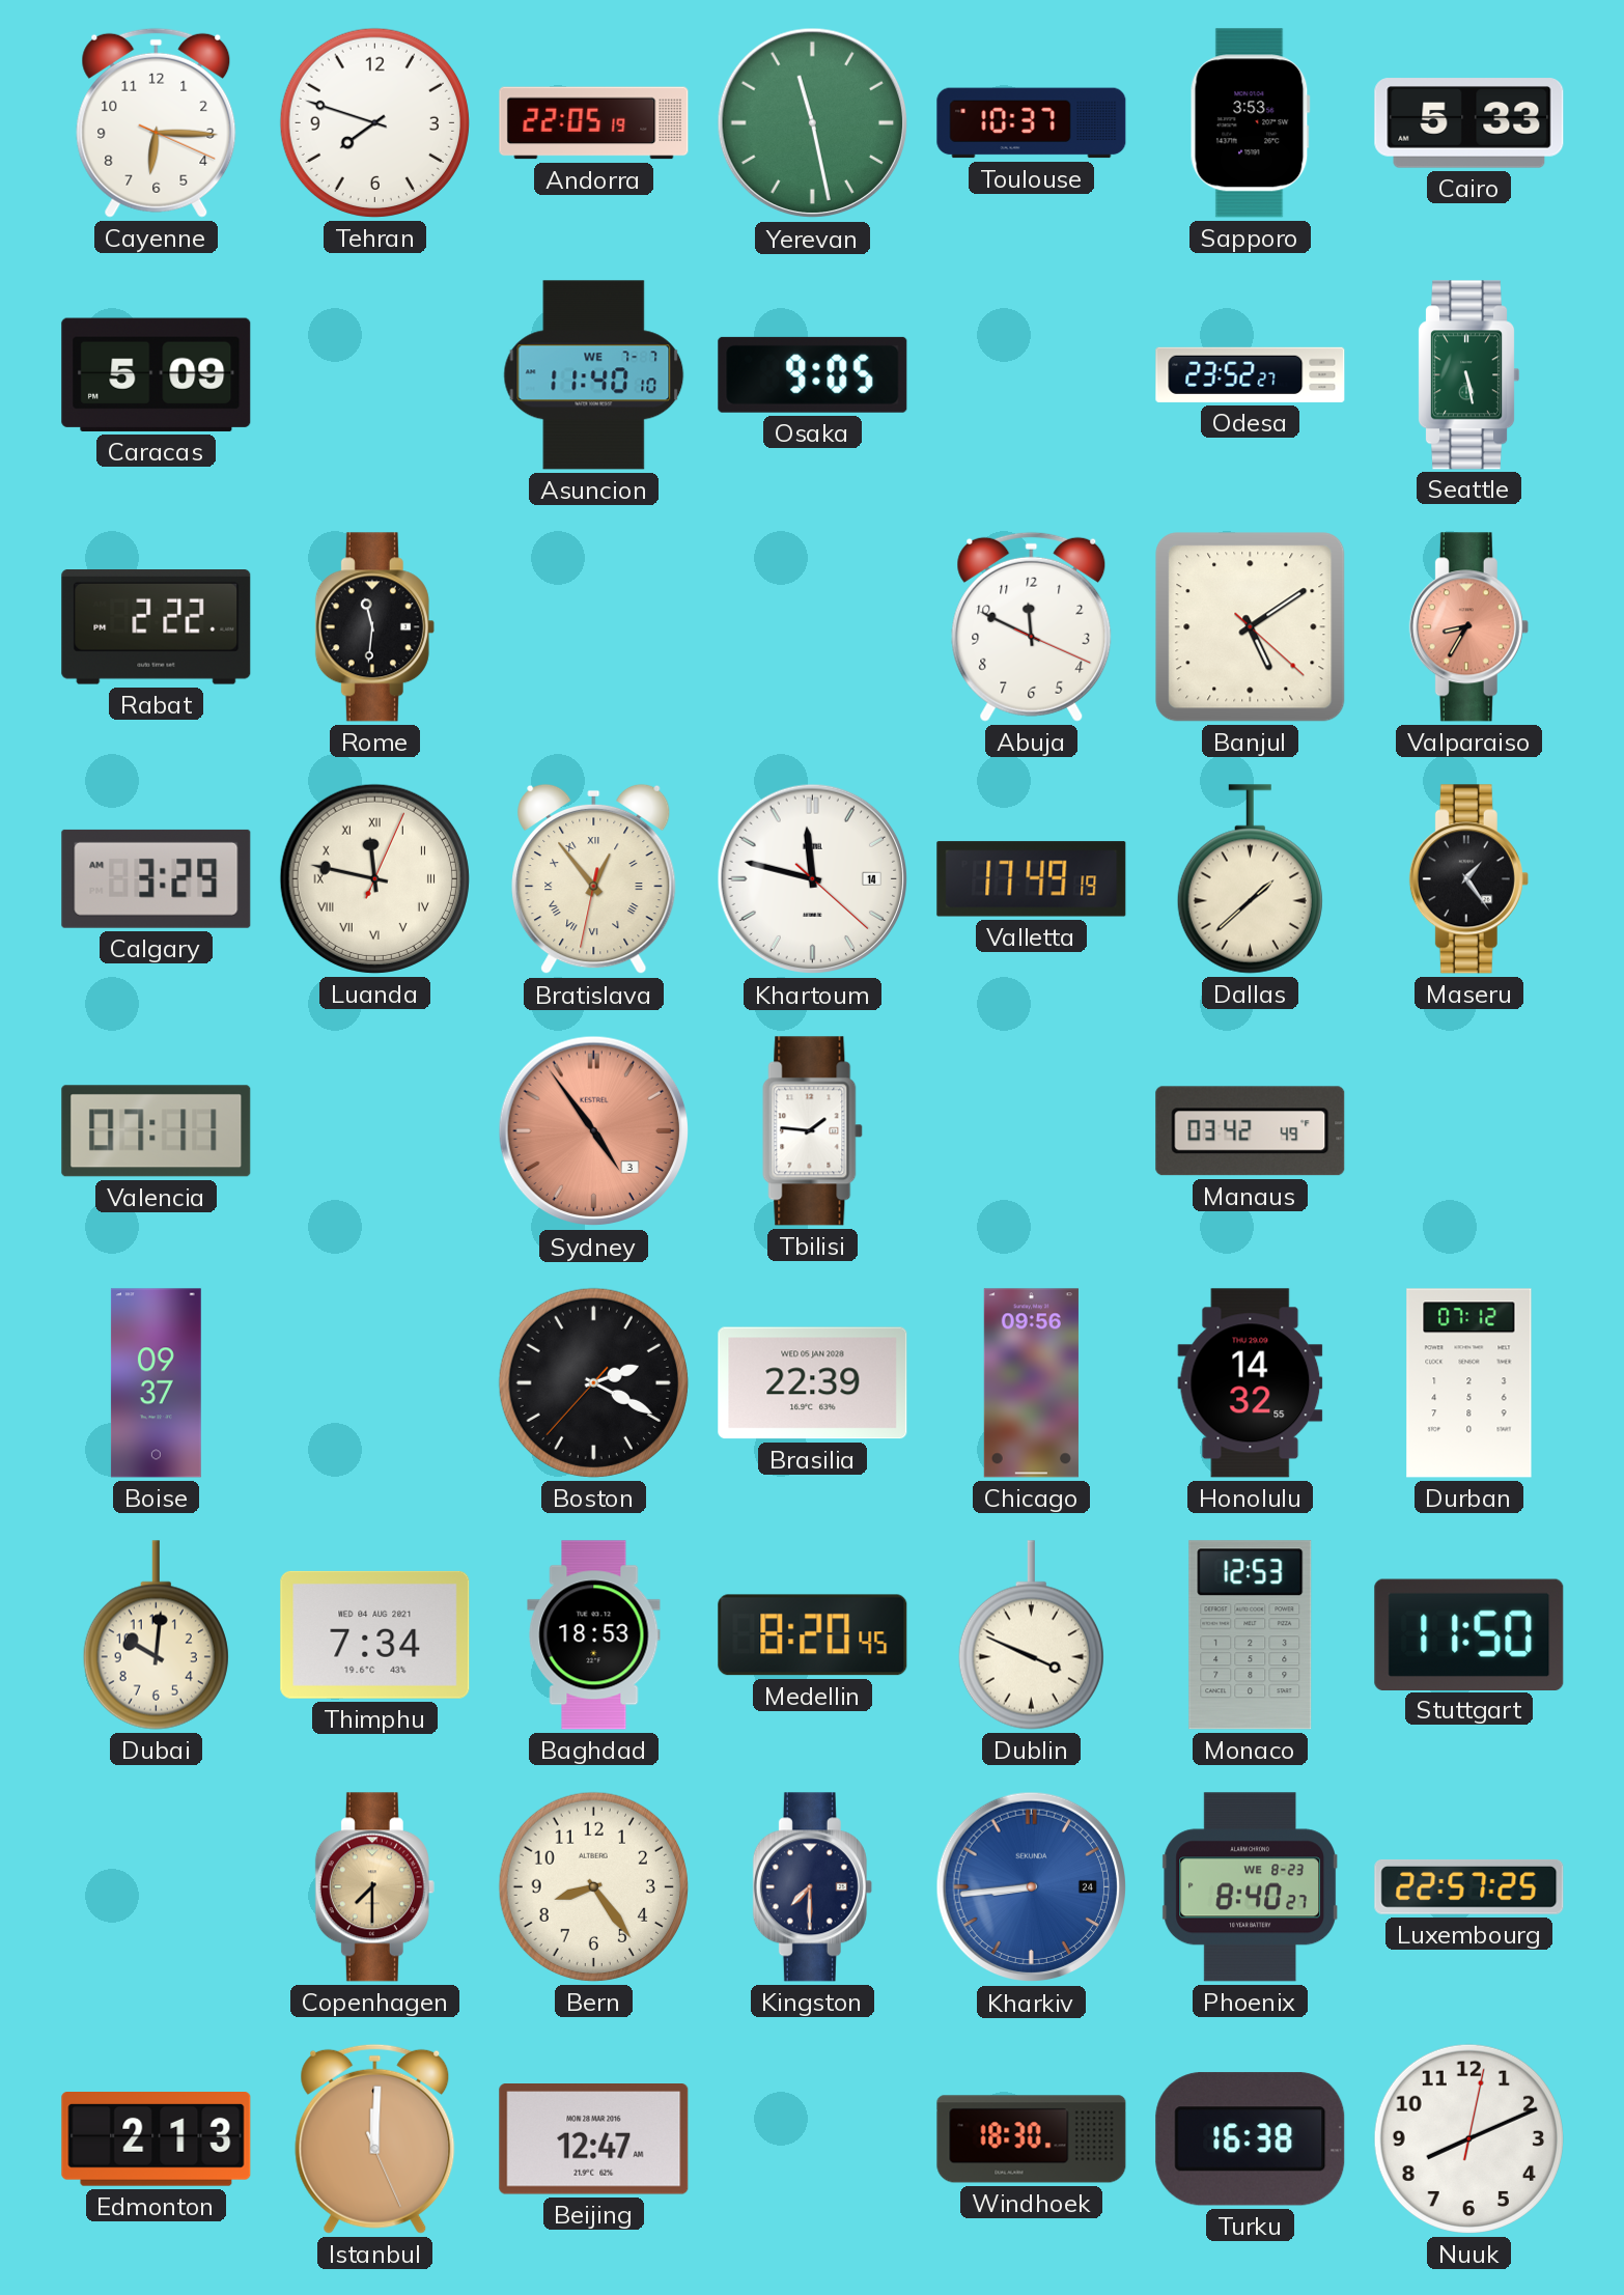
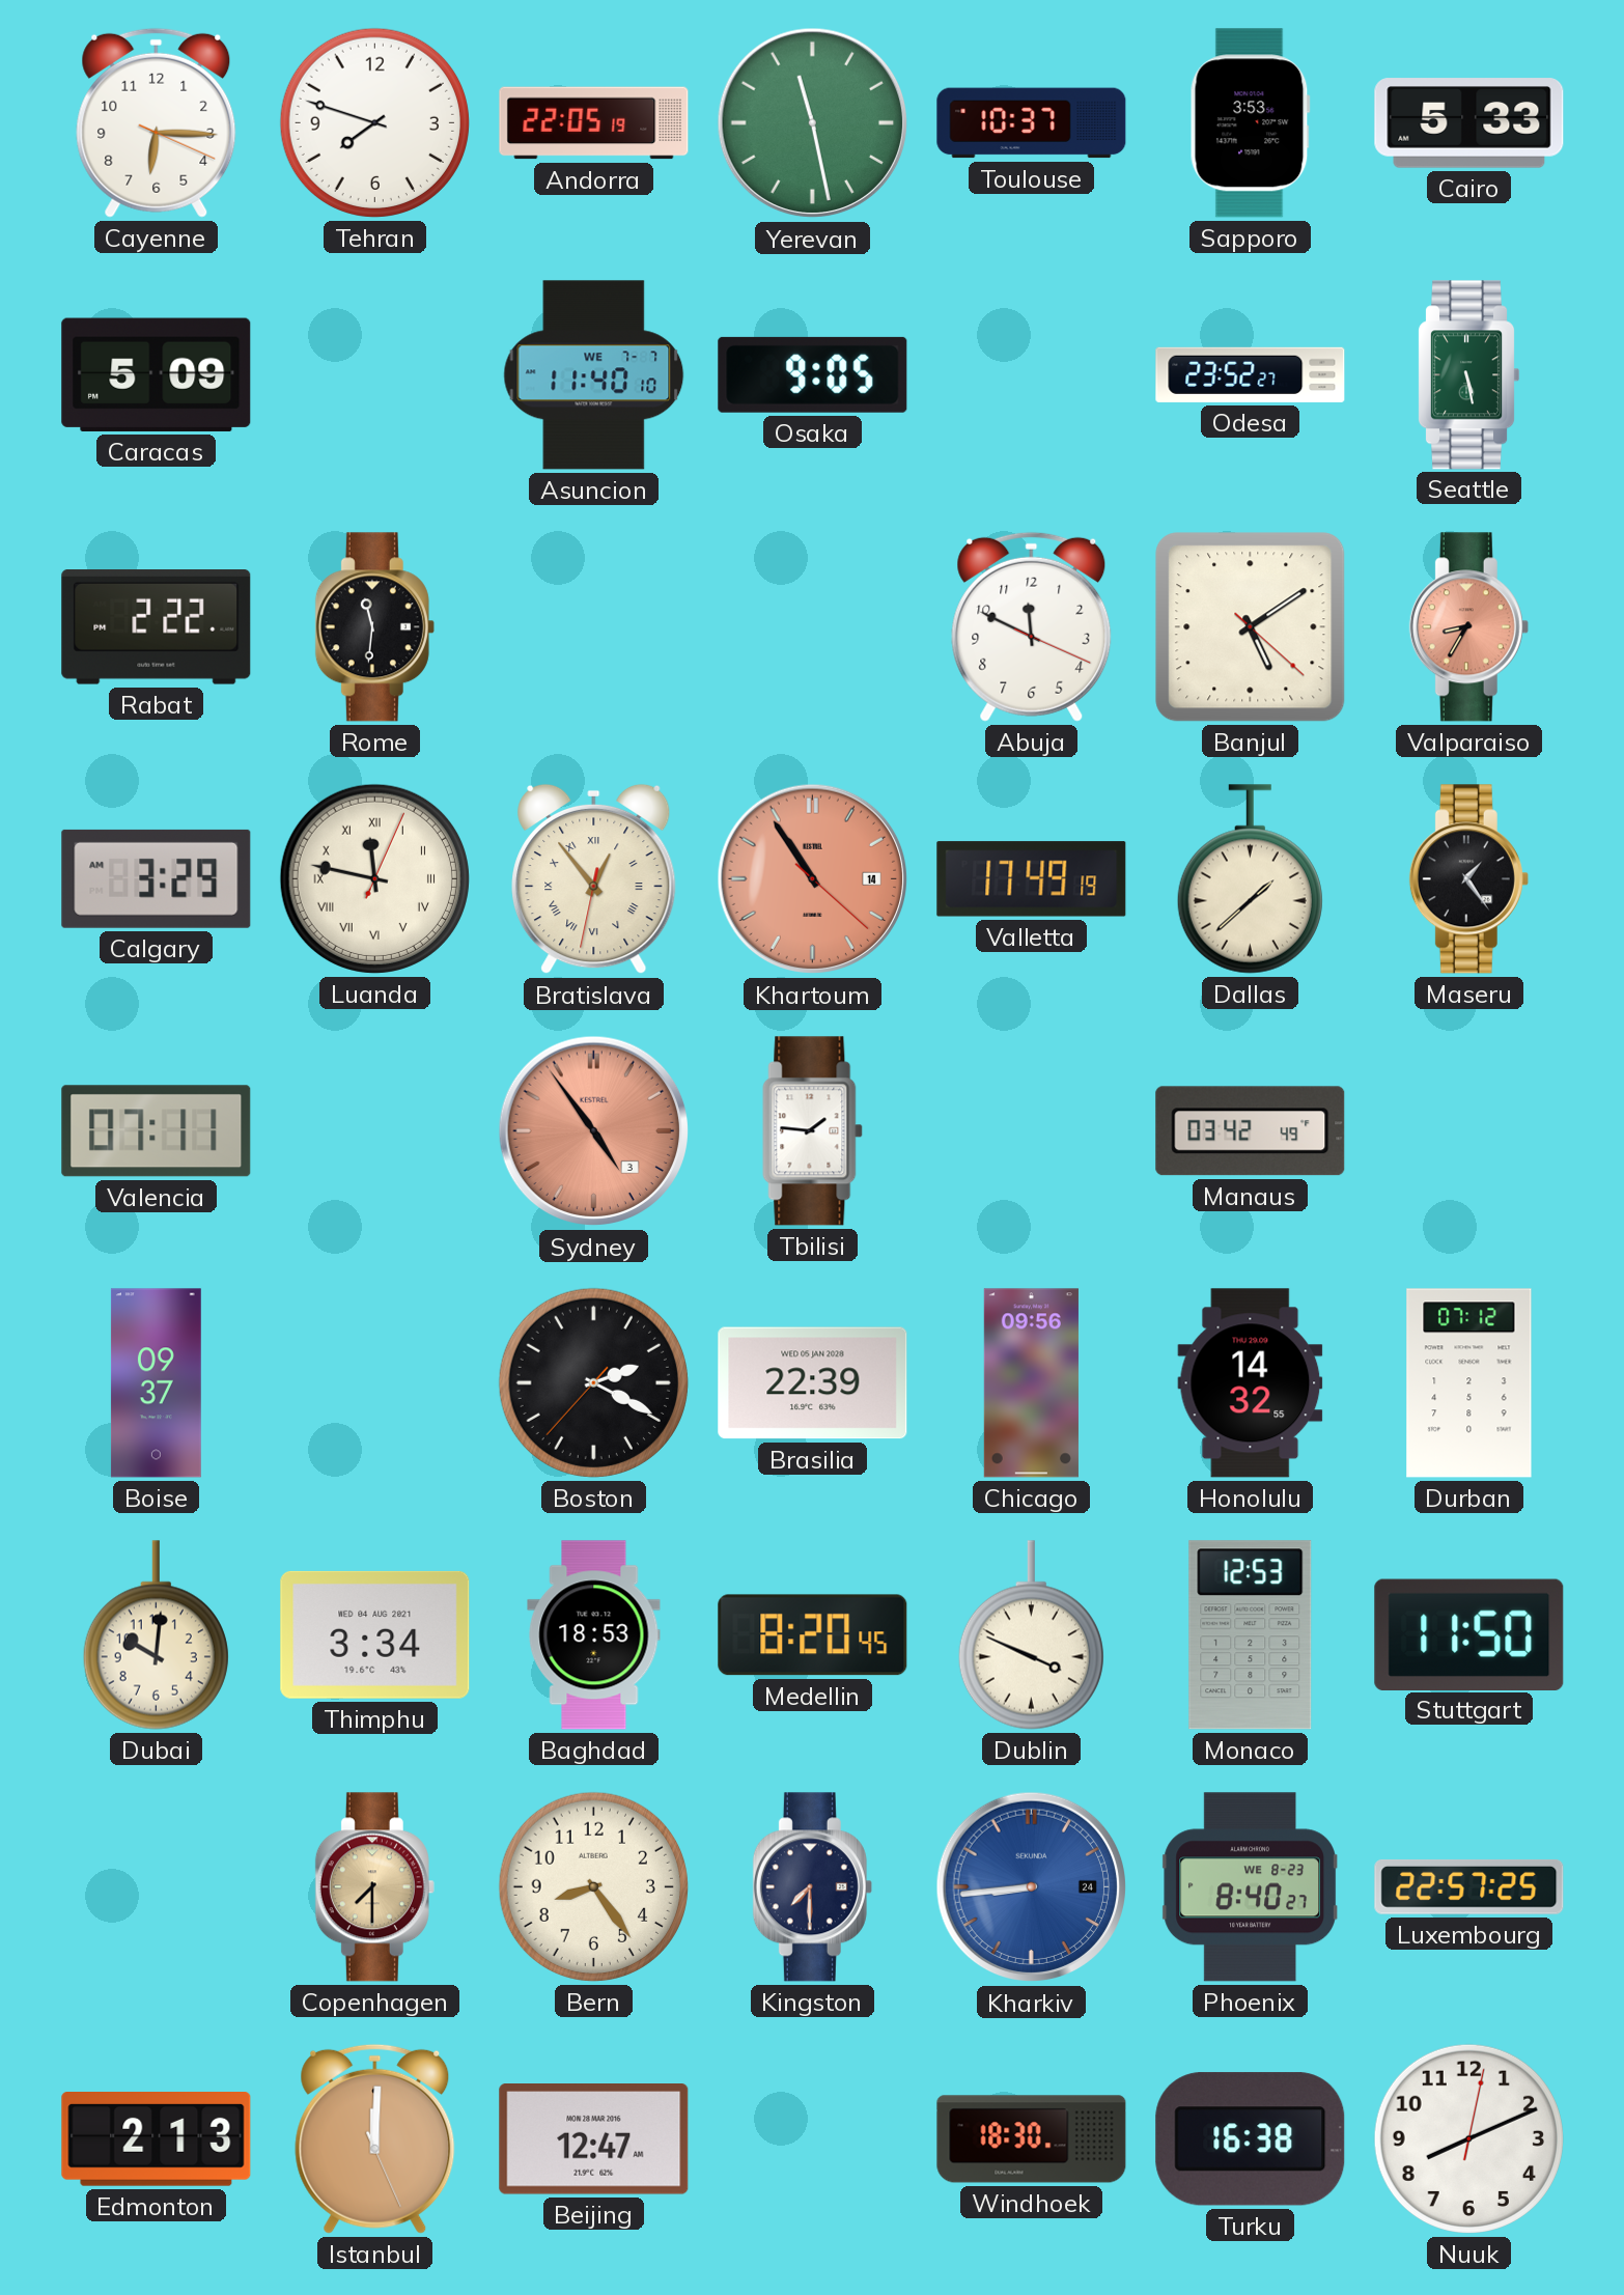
Khartoum: 11:47 -> 10:54
Khartoum dial: white -> salmon
Thimphu: 7:34 -> 3:34
